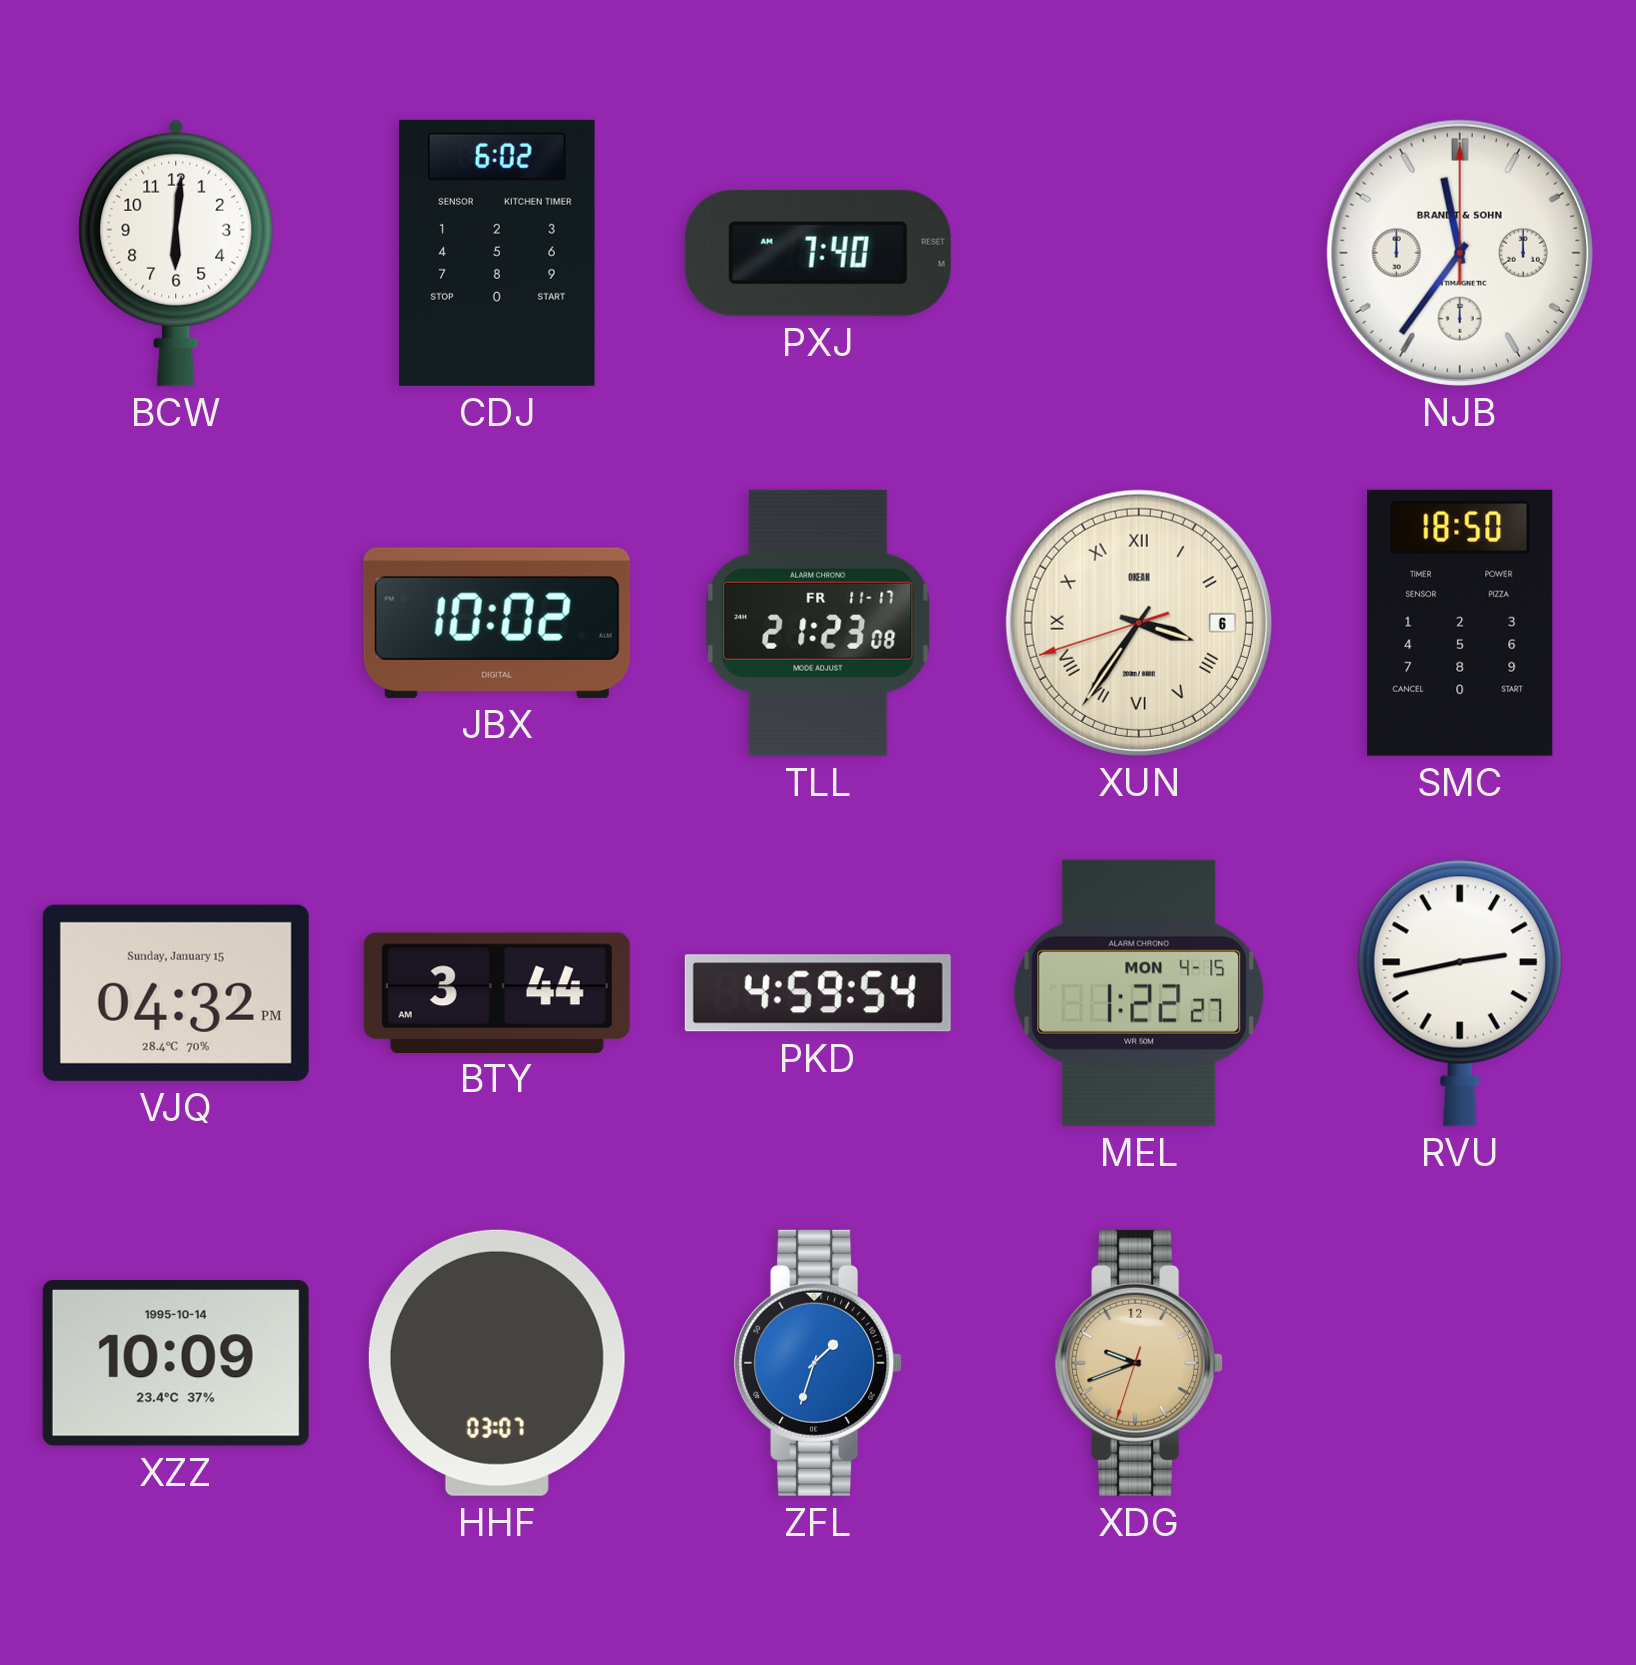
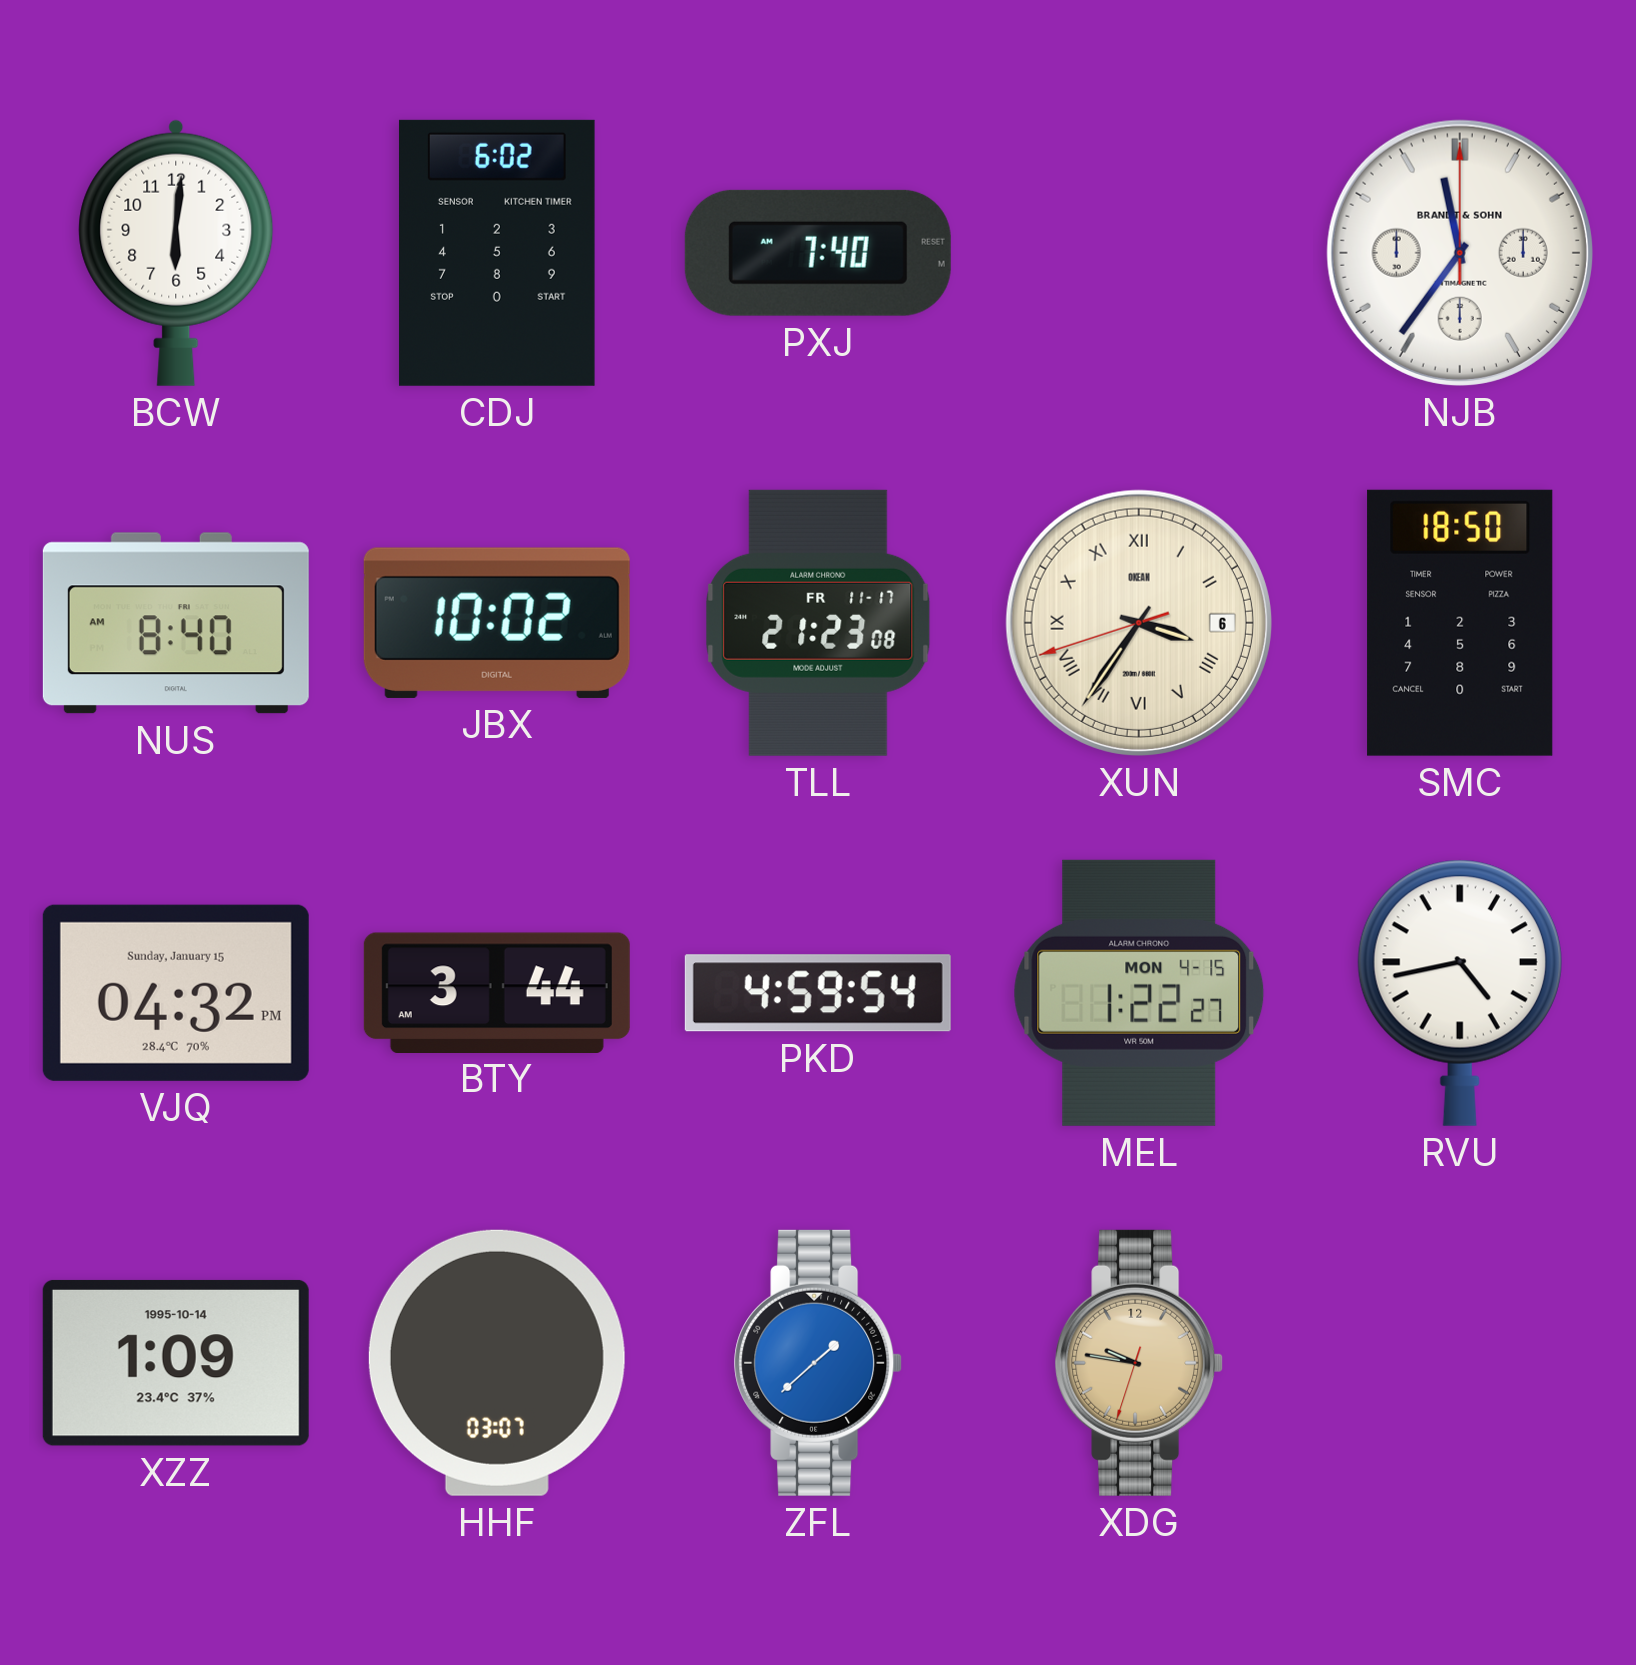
NUS: none -> 8:40
RVU: 2:43 -> 4:43
XZZ: 10:09 -> 1:09
ZFL: 1:33 -> 1:38
XDG: 9:41 -> 9:46
